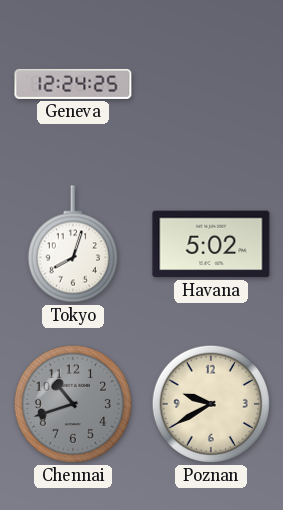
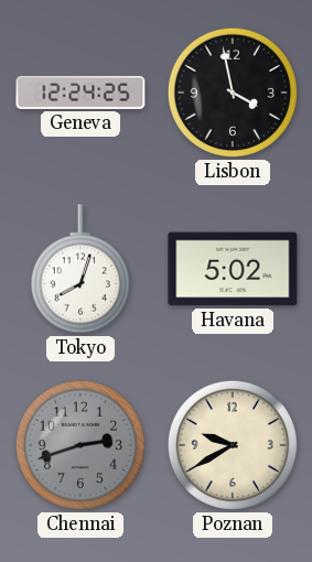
Lisbon: none -> 3:58
Chennai: 10:42 -> 2:42
